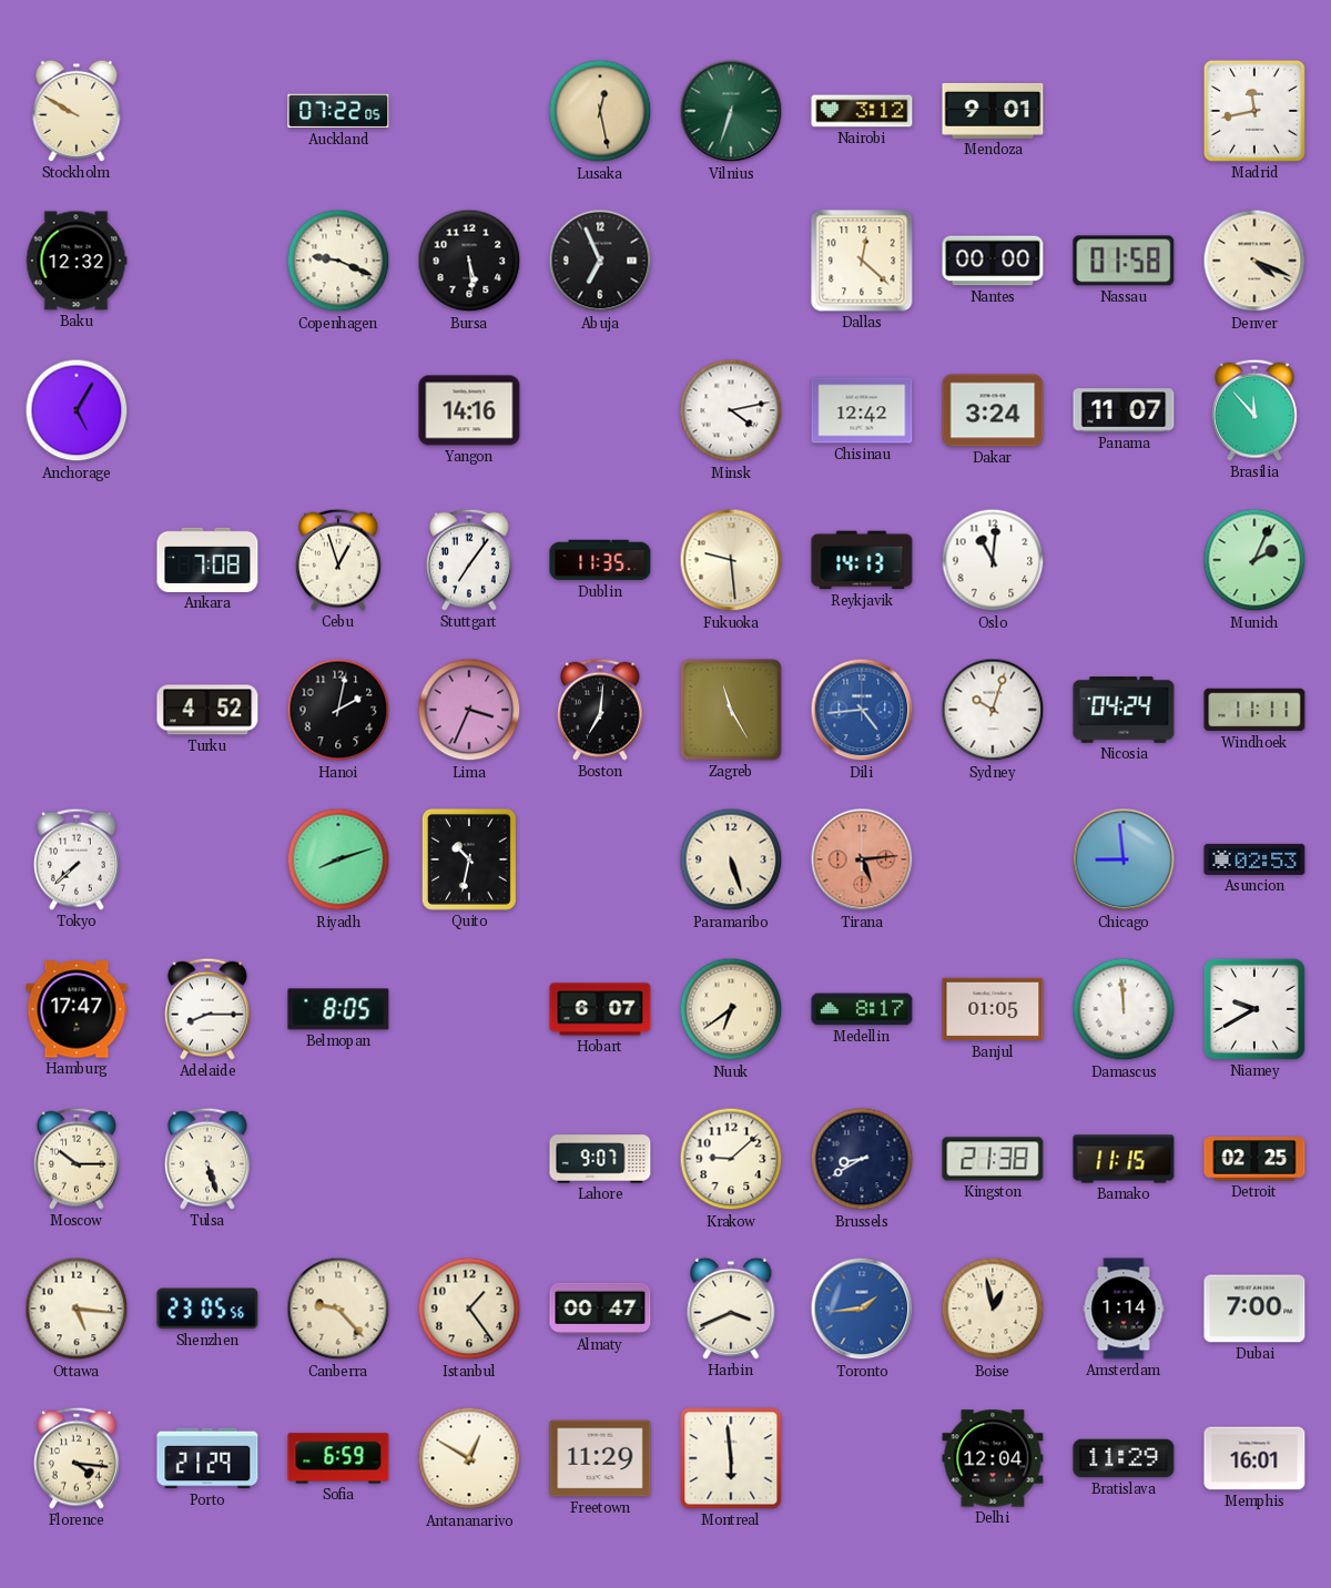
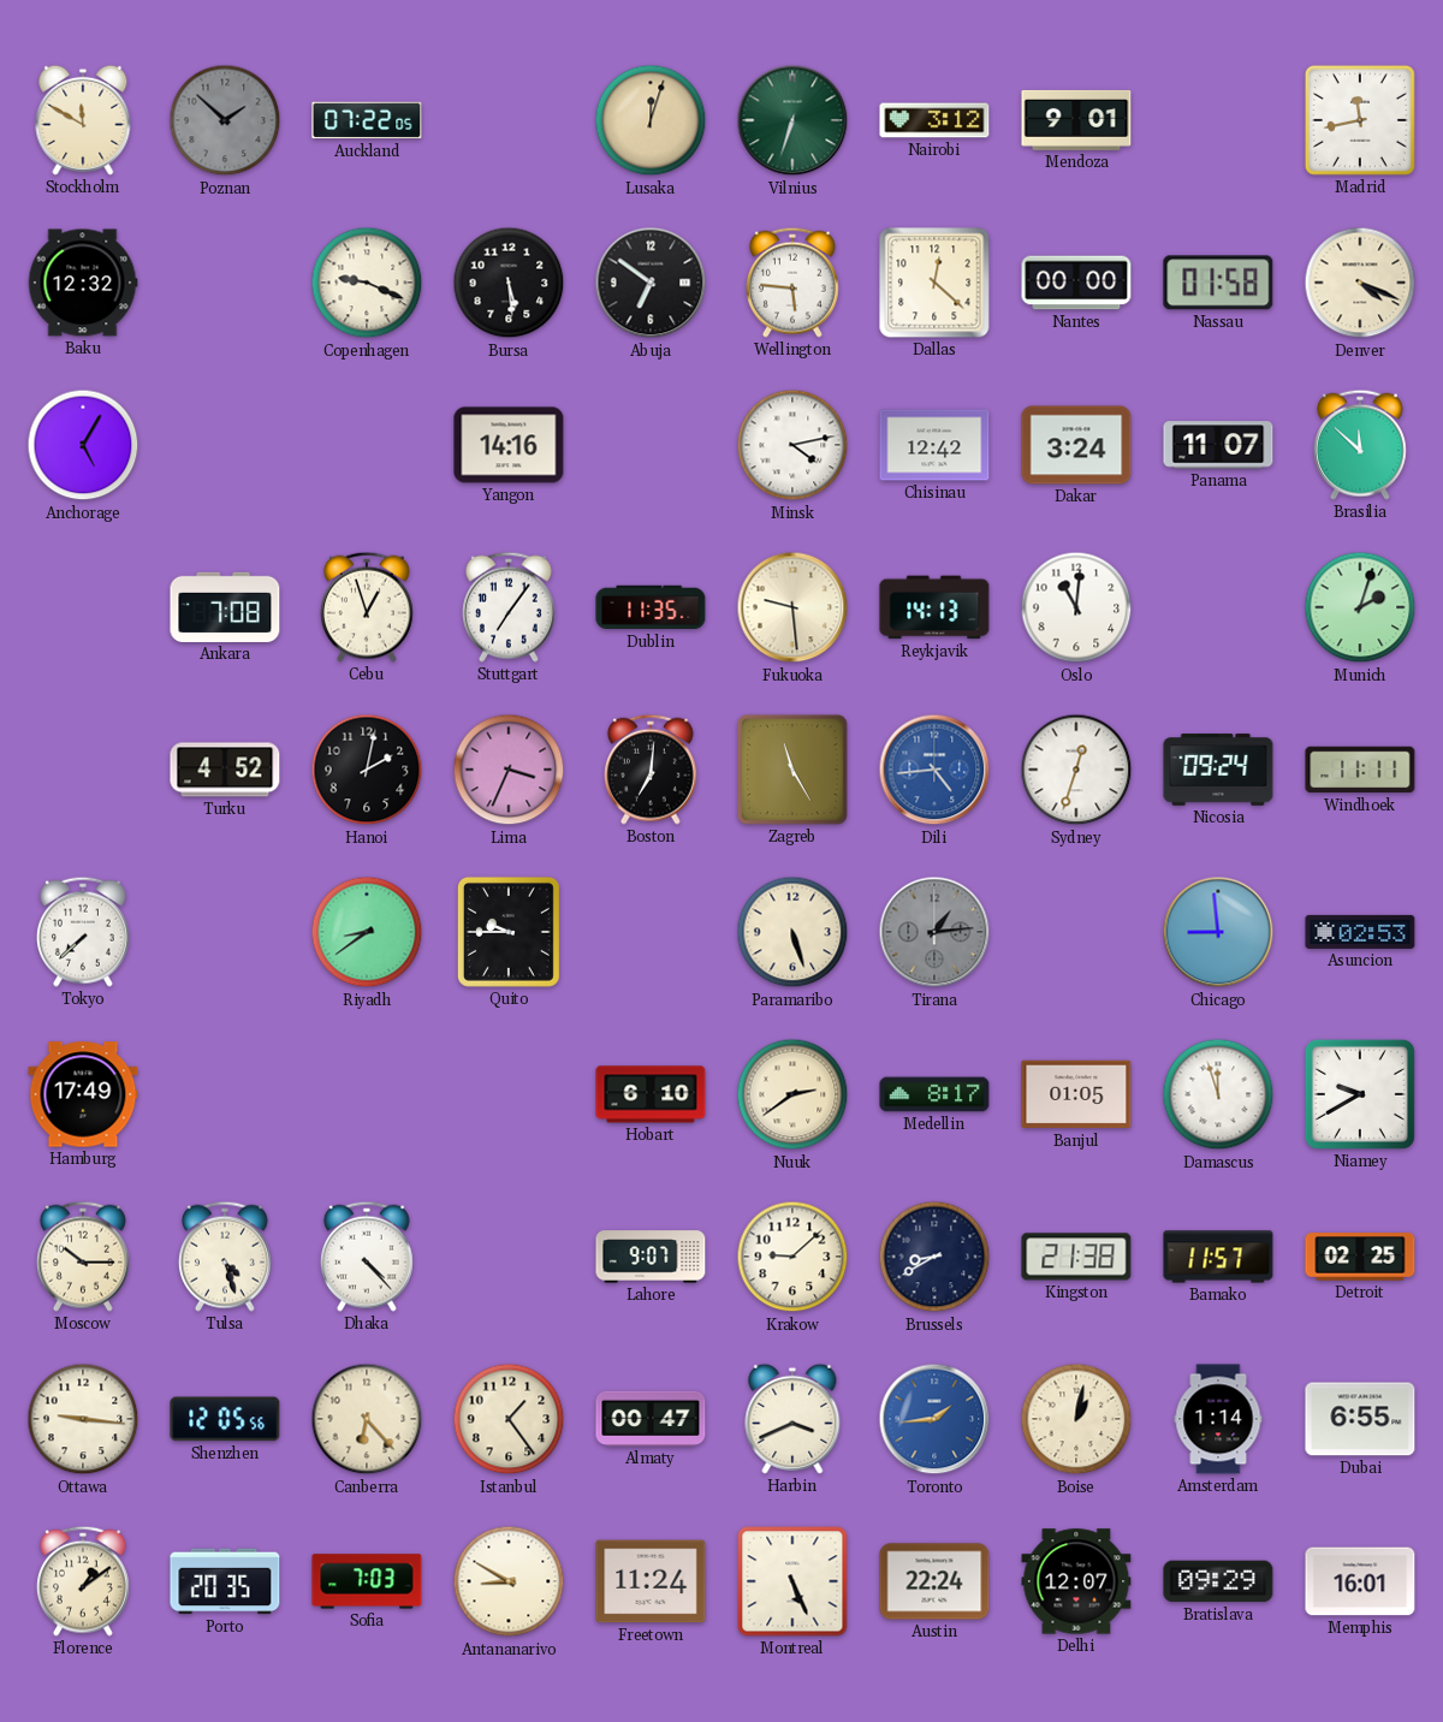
Stockholm: 9:50 -> 11:50
Poznan: none -> 1:52
Lusaka: 12:28 -> 12:03
Abuja: 6:56 -> 6:51
Wellington: none -> 5:46
Brasilia: 11:53 -> 11:52
Munich: 2:04 -> 2:03
Sydney: 10:03 -> 12:33
Nicosia: 04:24 -> 09:24
Riyadh: 8:12 -> 8:39
Quito: 10:32 -> 9:45
Tirana: 5:14 -> 1:14
Tirana dial: salmon -> grey
Hamburg: 17:47 -> 17:49
Adelaide: 8:15 -> none
Belmopan: 8:05 -> none
Hobart: 6:07 -> 6:10
Nuuk: 6:39 -> 2:39
Damascus: 11:59 -> 11:57
Tulsa: 5:27 -> 4:27
Dhaka: none -> 4:23
Bamako: 11:15 -> 11:57
Ottawa: 5:16 -> 9:16
Shenzhen: 23:05 -> 12:05
Canberra: 9:23 -> 6:23
Boise: 12:58 -> 1:02
Dubai: 7:00 -> 6:55
Florence: 4:16 -> 1:09
Porto: 21:29 -> 20:35
Sofia: 6:59 -> 7:03
Antananarivo: 12:50 -> 8:50
Freetown: 11:29 -> 11:24
Montreal: 5:59 -> 5:26
Austin: none -> 22:24
Delhi: 12:04 -> 12:07
Bratislava: 11:29 -> 09:29
